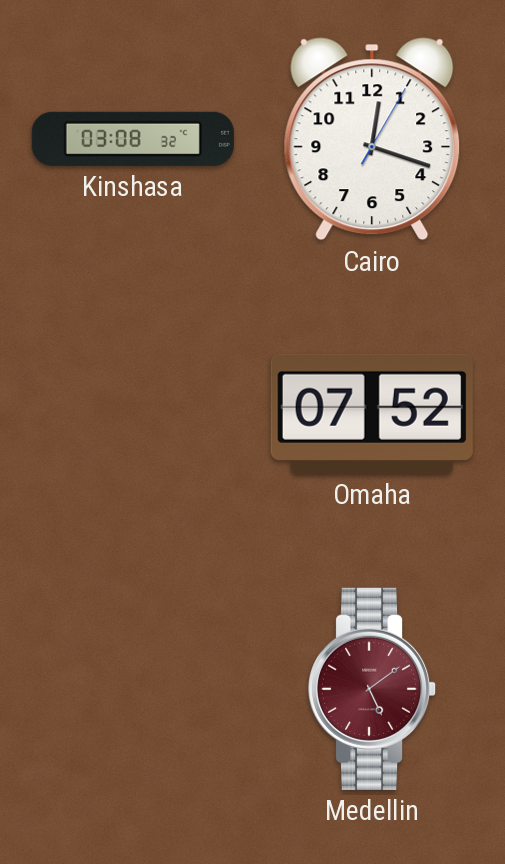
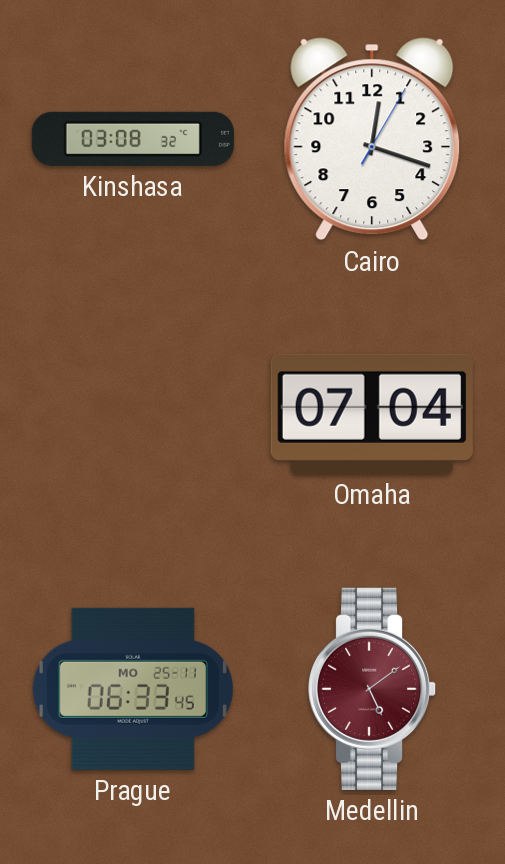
Omaha: 07:52 -> 07:04
Prague: none -> 06:33
